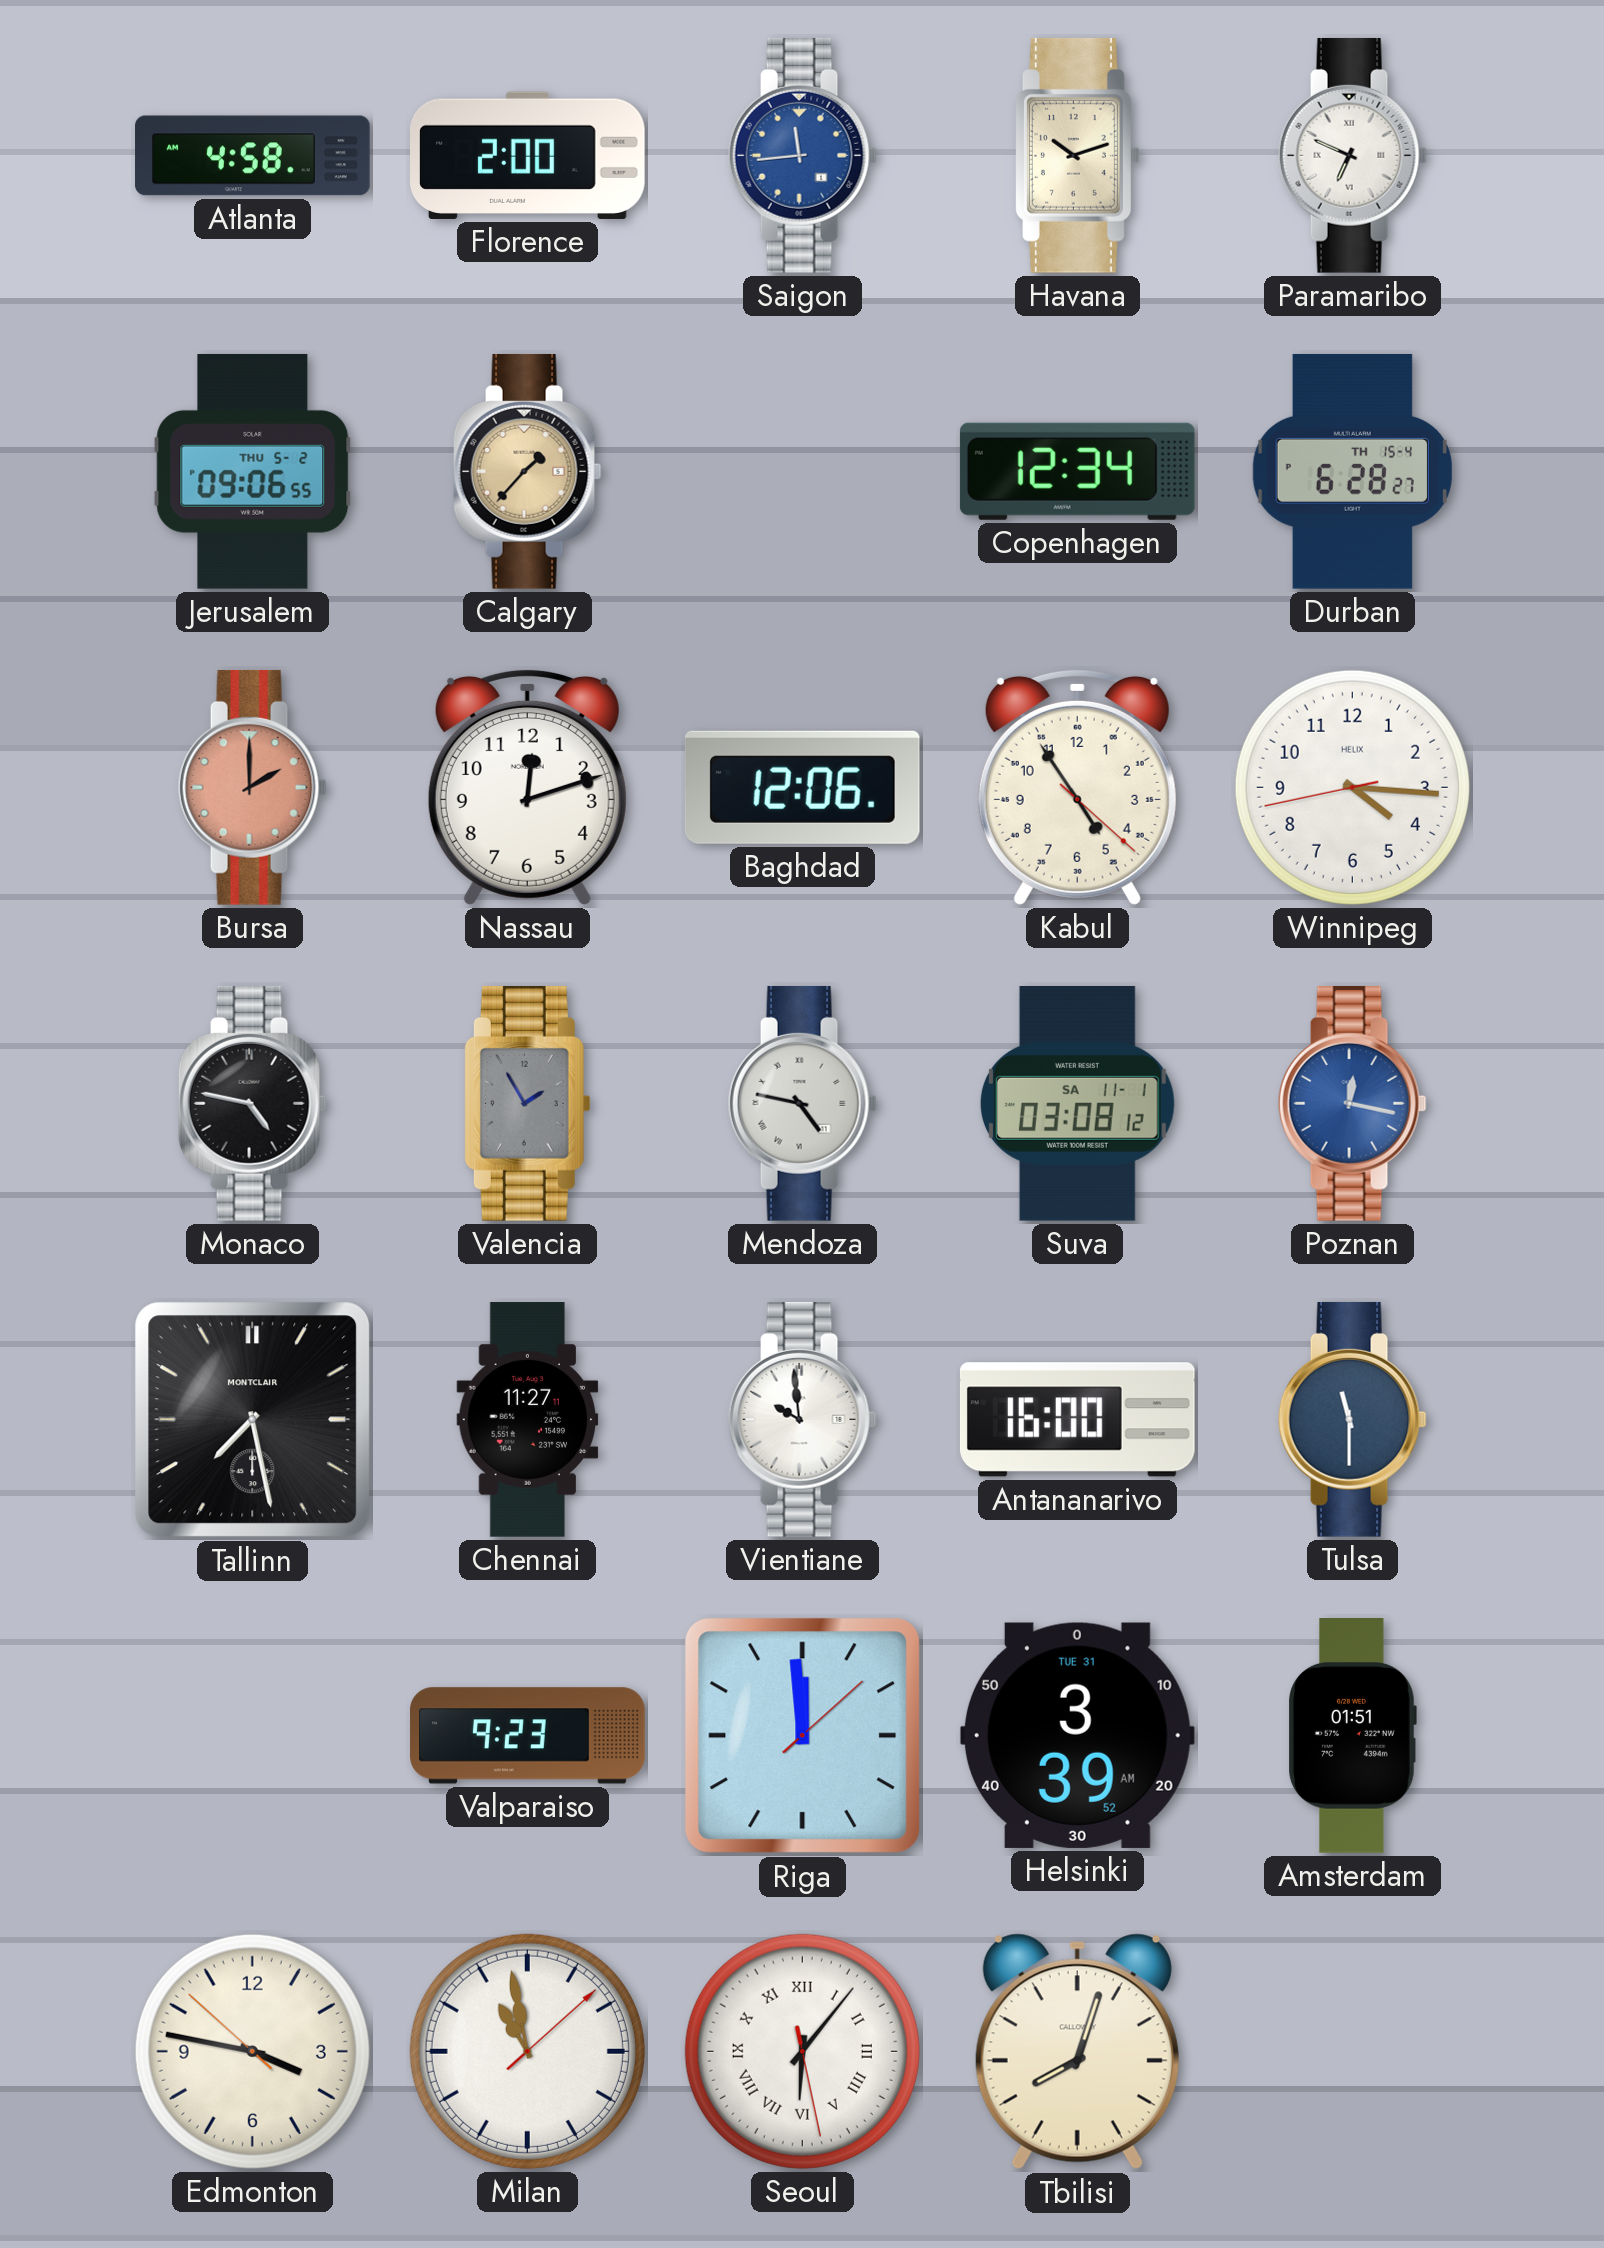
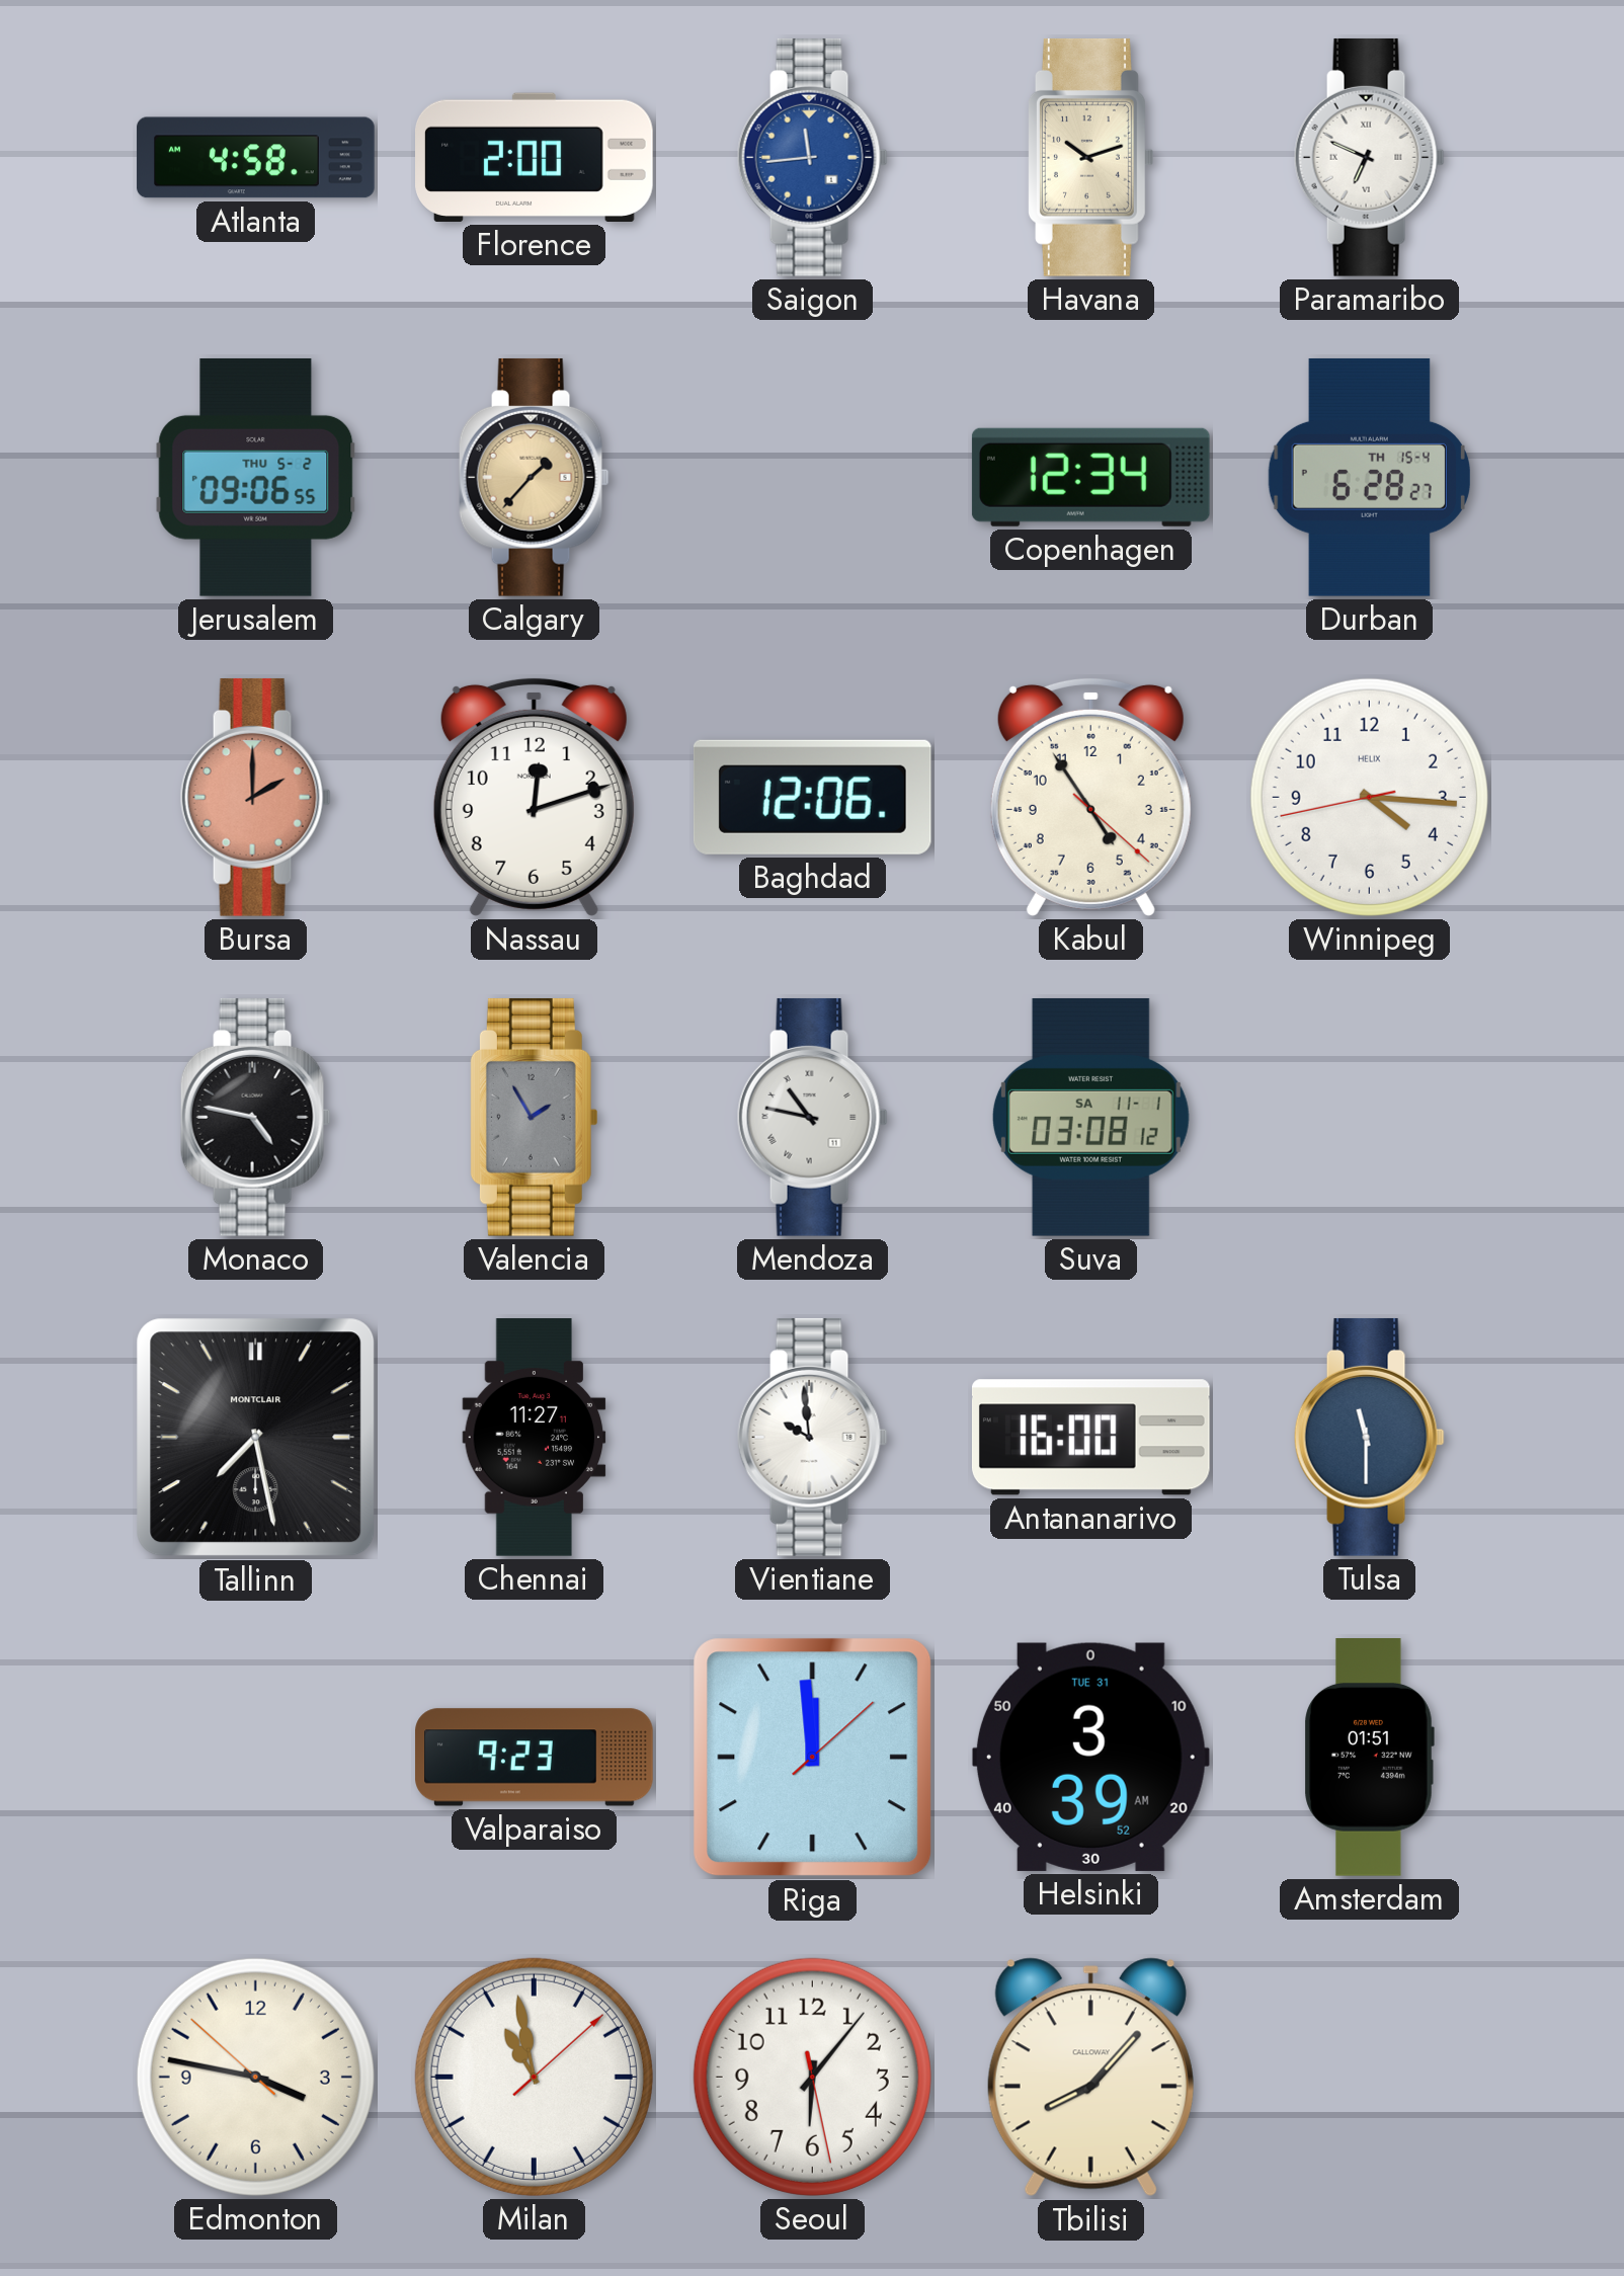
Mendoza: 4:47 -> 10:47
Poznan: 12:17 -> none
Seoul numerals: Roman -> Arabic
Tbilisi: 8:03 -> 8:07
